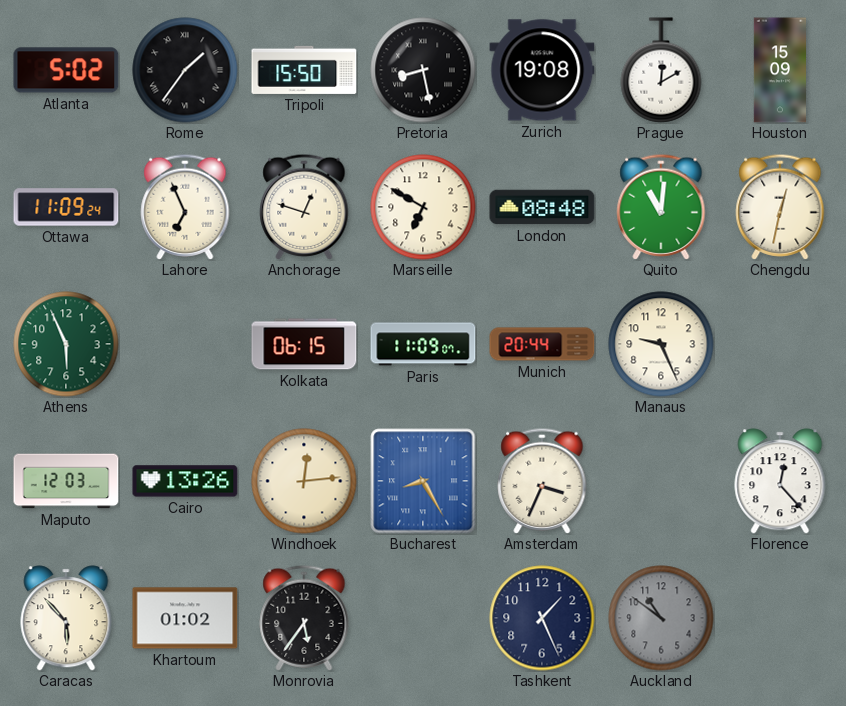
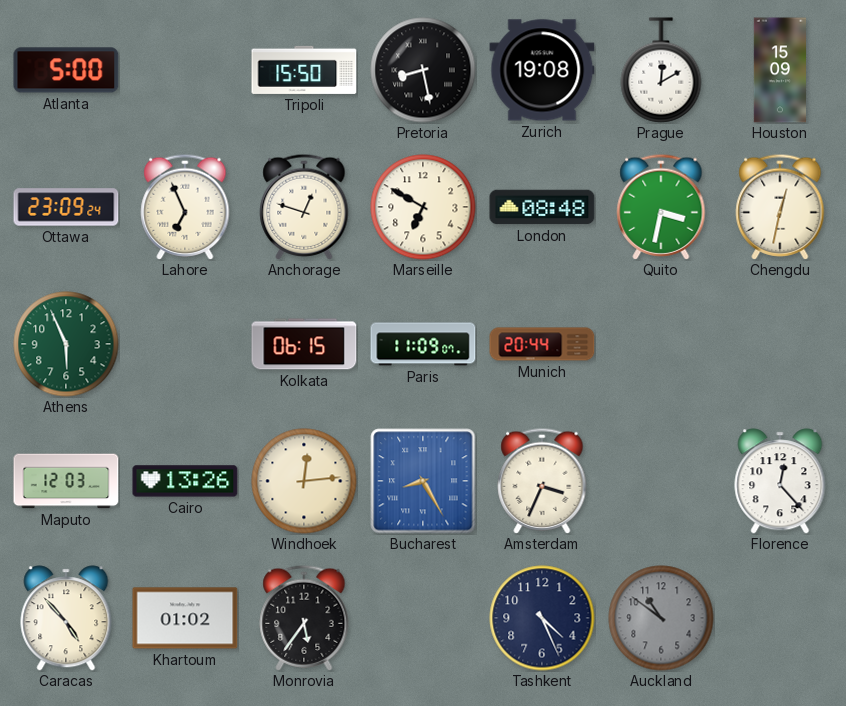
Atlanta: 5:02 -> 5:00
Rome: 1:36 -> none
Ottawa: 11:09 -> 23:09
Quito: 11:01 -> 3:32
Manaus: 9:26 -> none
Caracas: 5:53 -> 4:53
Tashkent: 1:26 -> 4:26
